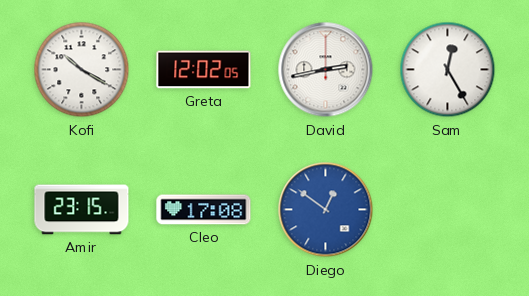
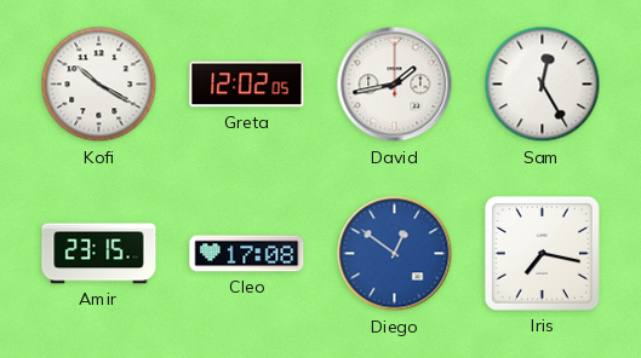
David: 2:43 -> 1:43
Iris: none -> 7:17
